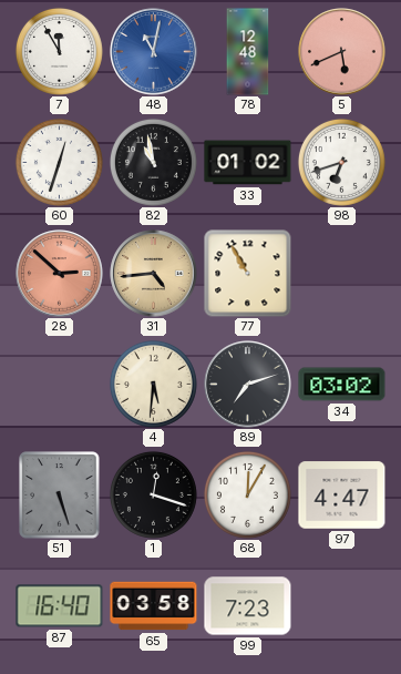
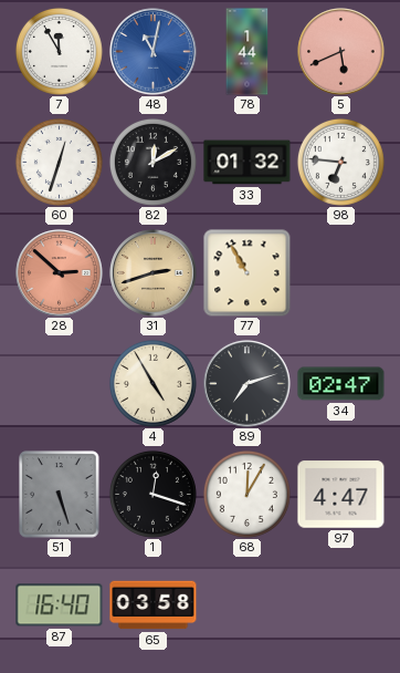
78: 12:48 -> 1:44
82: 10:58 -> 12:10
33: 01:02 -> 01:32
98: 6:42 -> 6:46
31: 4:44 -> 2:42
4: 5:31 -> 4:55
34: 03:02 -> 02:47
99: 7:23 -> none
